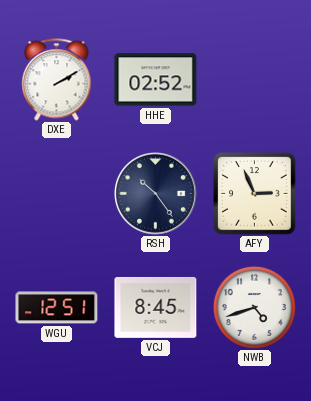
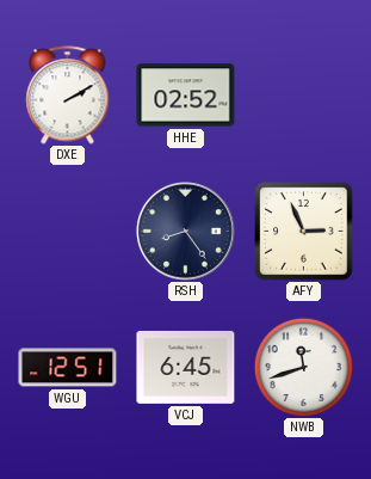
RSH: 10:24 -> 8:24
VCJ: 8:45 -> 6:45
NWB: 4:42 -> 11:42
